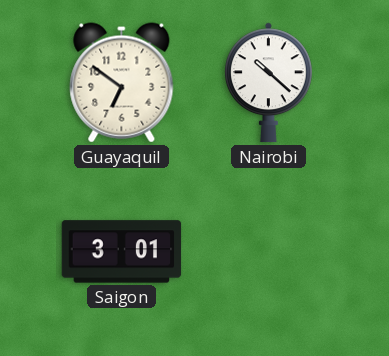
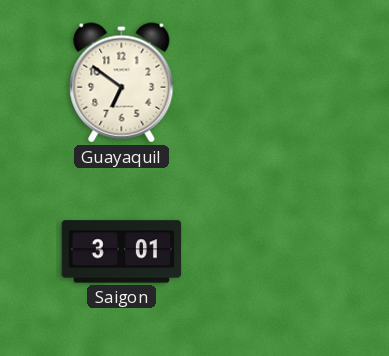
Nairobi: 10:22 -> none
